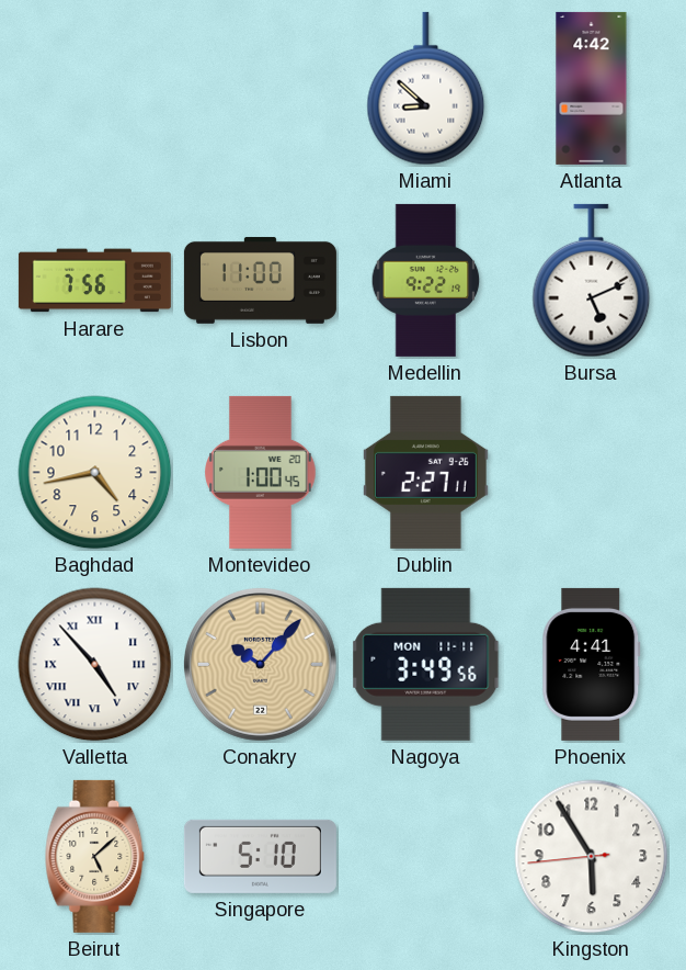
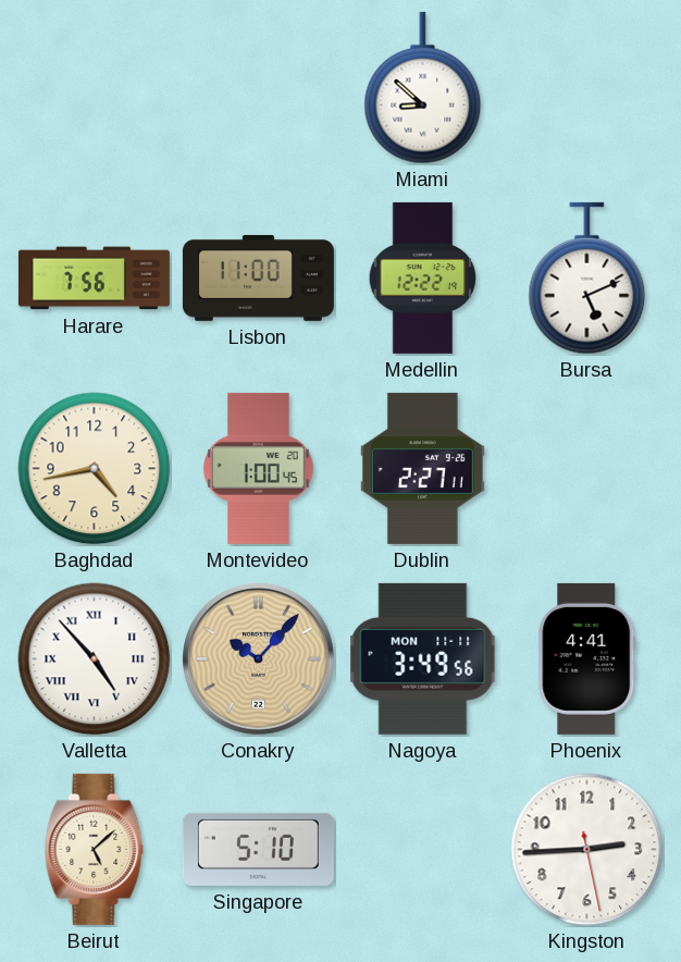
Atlanta: 4:42 -> none
Medellin: 9:22 -> 12:22
Kingston: 5:54 -> 2:44
